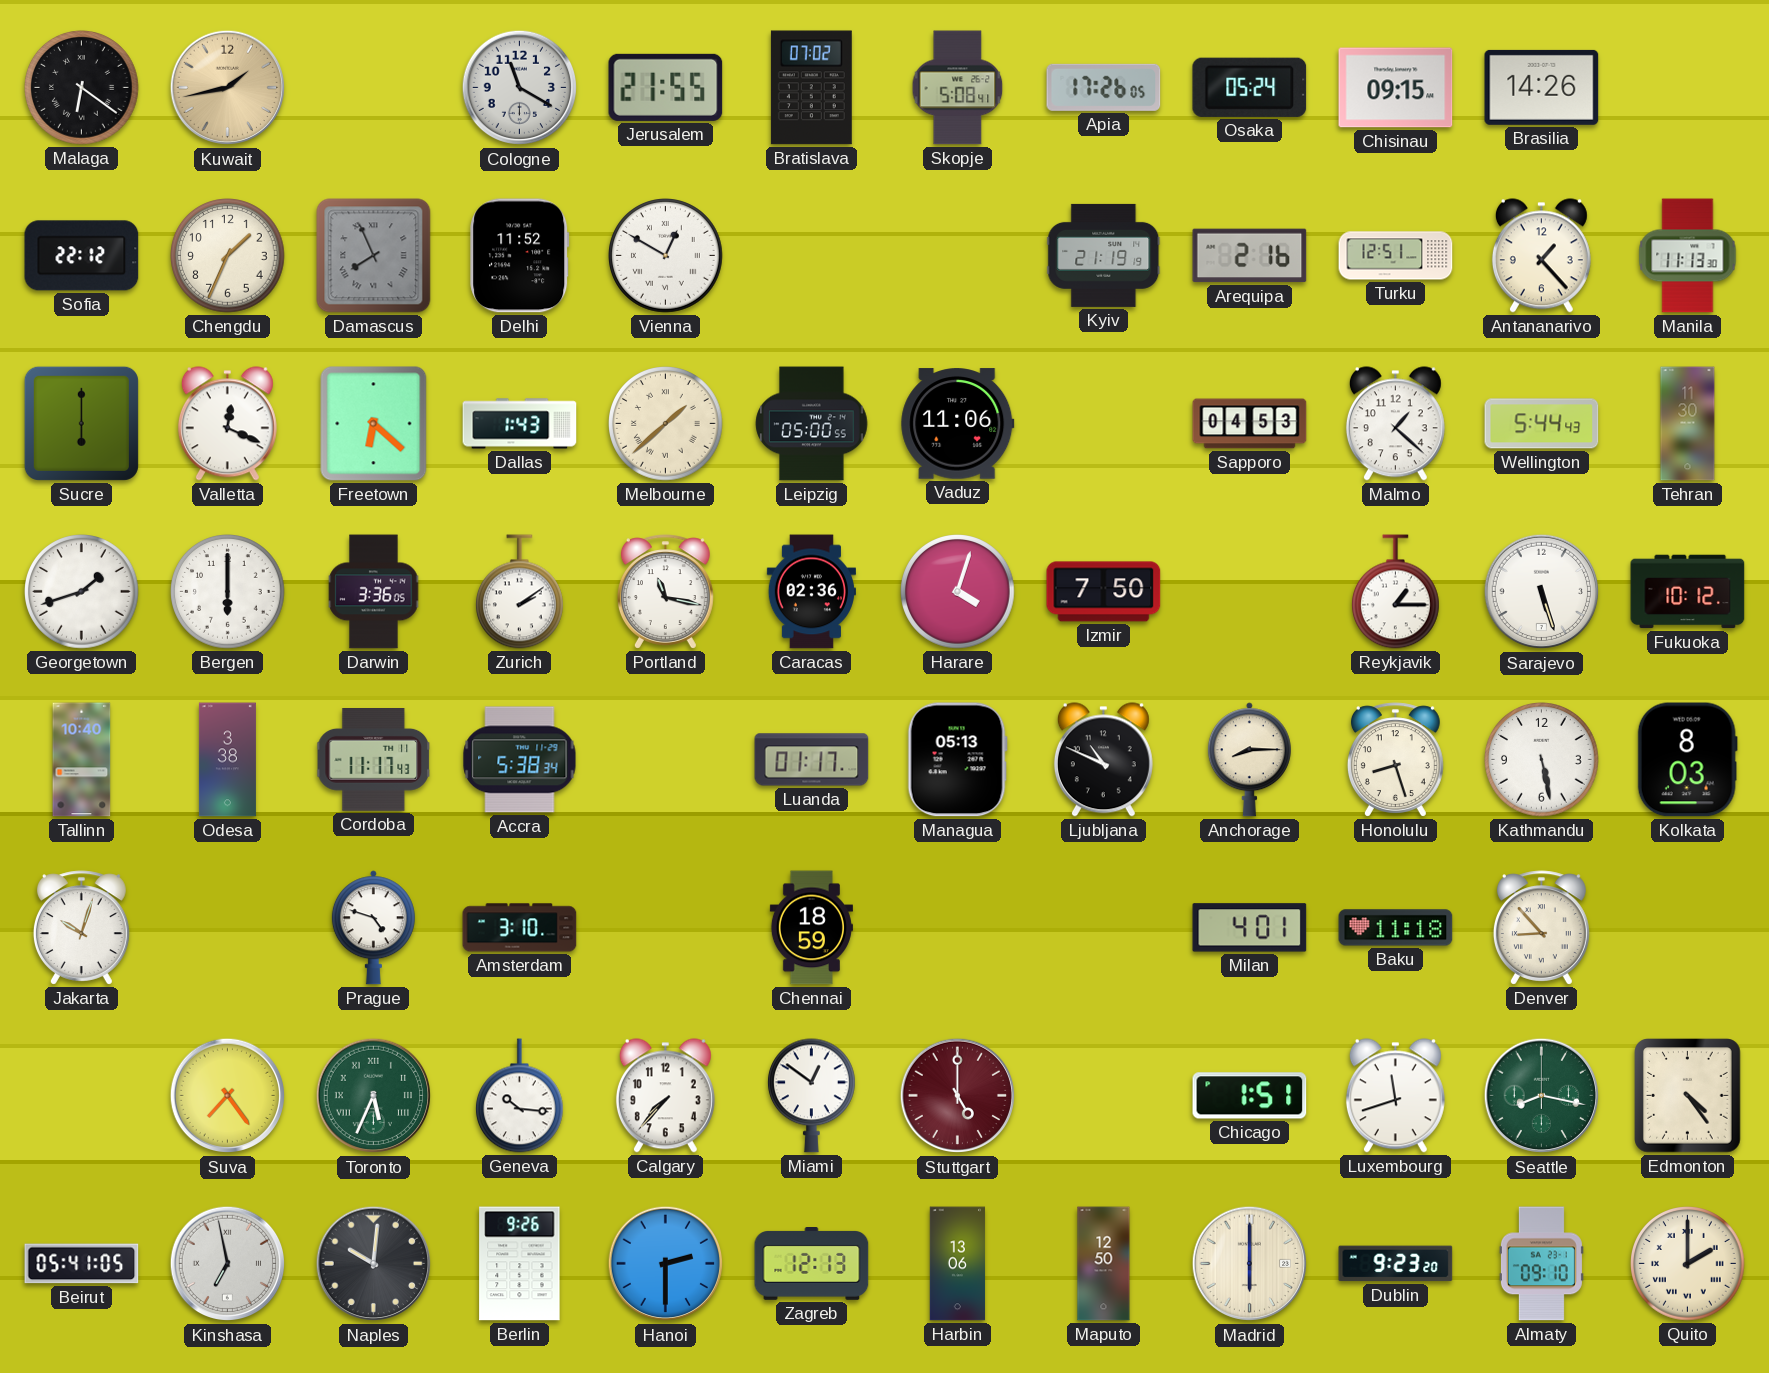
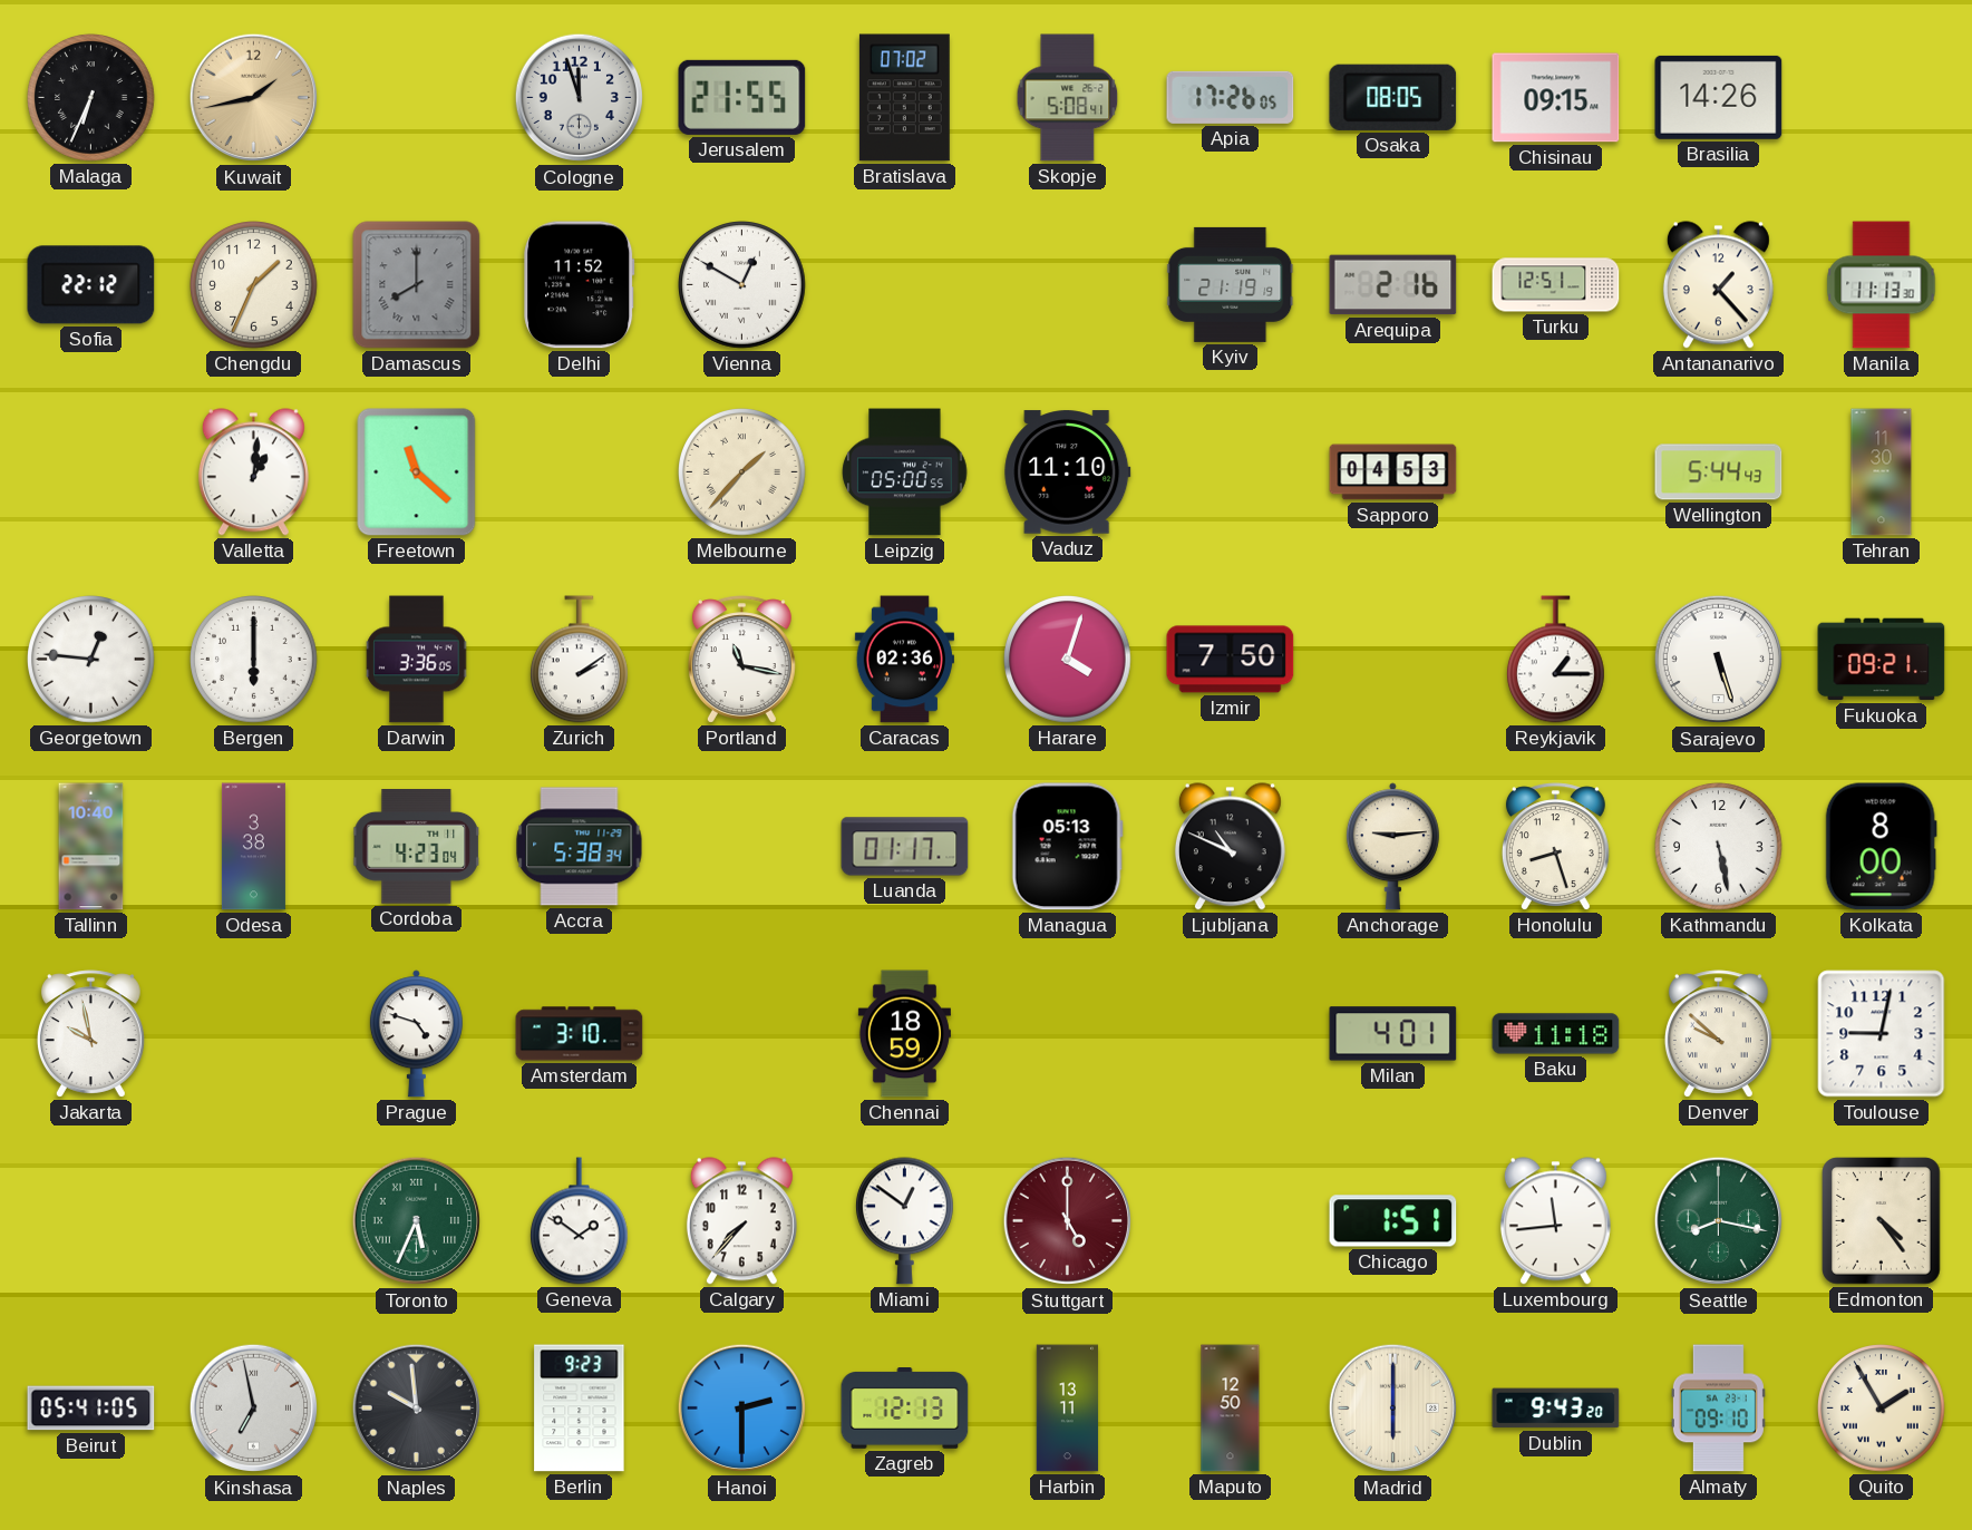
Malaga: 6:21 -> 6:34
Cologne: 11:20 -> 11:57
Osaka: 05:24 -> 08:05
Damascus: 7:56 -> 8:00
Sucre: 6:00 -> none
Valletta: 12:19 -> 1:01
Freetown: 6:22 -> 11:22
Dallas: 1:43 -> none
Melbourne: 1:38 -> 1:37
Vaduz: 11:06 -> 11:10
Malmo: 1:22 -> none
Georgetown: 1:42 -> 12:46
Fukuoka: 10:12 -> 09:21
Cordoba: 11:17 -> 4:23
Anchorage: 8:15 -> 9:14
Kolkata: 8:03 -> 8:00
Jakarta: 10:03 -> 9:58
Denver: 8:53 -> 9:52
Toulouse: none -> 9:02
Suva: 7:24 -> none
Geneva: 10:16 -> 1:51
Luxembourg: 11:42 -> 11:44
Naples: 10:01 -> 9:59
Berlin: 9:26 -> 9:23
Harbin: 13:06 -> 13:11
Dublin: 9:23 -> 9:43
Quito: 2:00 -> 1:55
